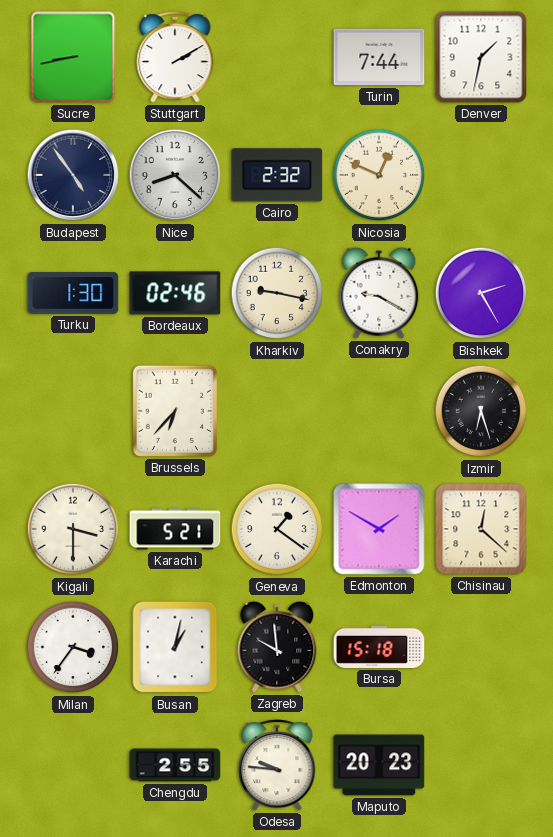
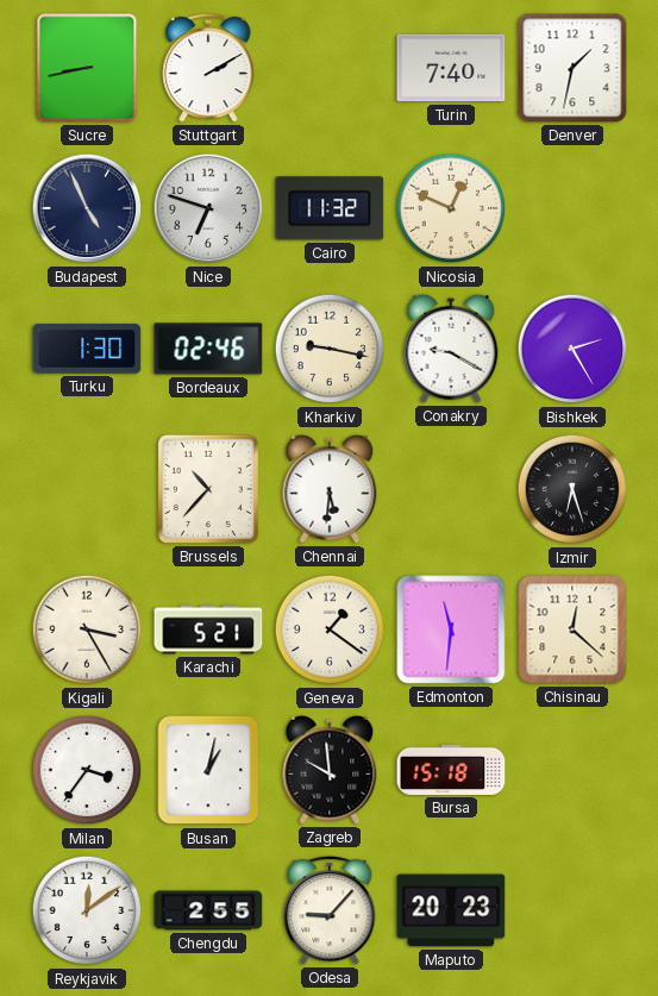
Turin: 7:44 -> 7:40
Budapest: 4:54 -> 4:56
Nice: 8:22 -> 6:48
Cairo: 2:32 -> 11:32
Brussels: 6:37 -> 10:37
Chennai: none -> 5:31
Kigali: 3:30 -> 3:25
Edmonton: 1:50 -> 11:31
Reykjavik: none -> 12:09
Odesa: 9:46 -> 9:07
